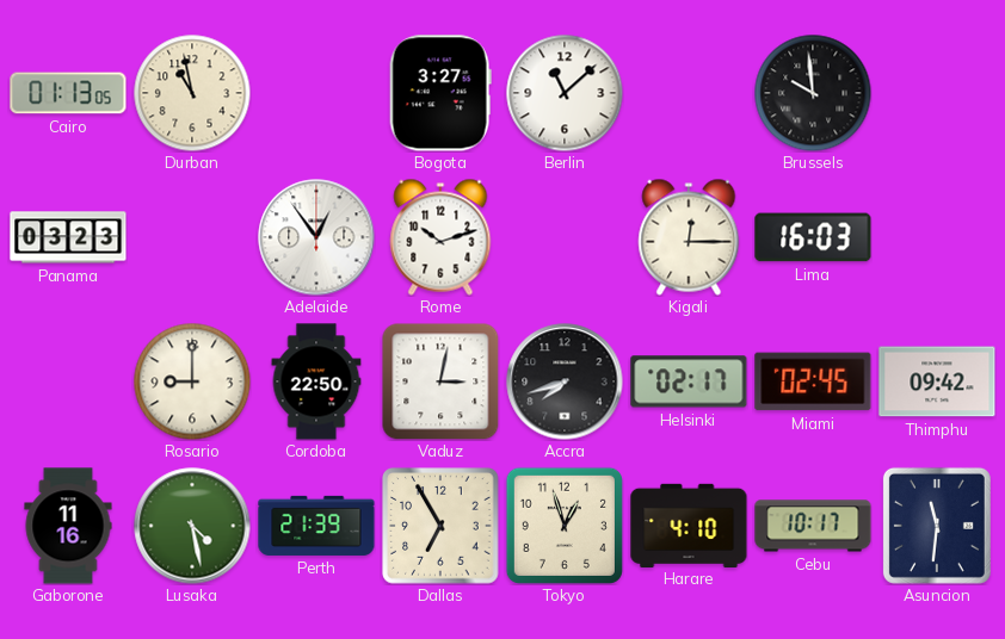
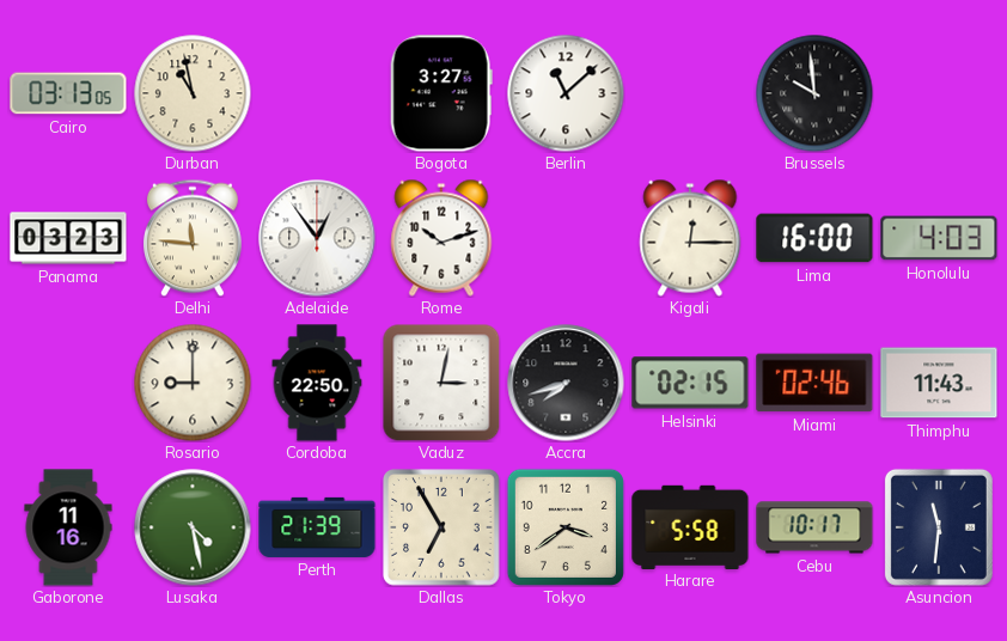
Cairo: 01:13 -> 03:13
Delhi: none -> 11:46
Lima: 16:03 -> 16:00
Honolulu: none -> 4:03
Helsinki: 02:17 -> 02:15
Miami: 02:45 -> 02:46
Thimphu: 09:42 -> 11:43
Tokyo: 12:57 -> 3:39
Harare: 4:10 -> 5:58
